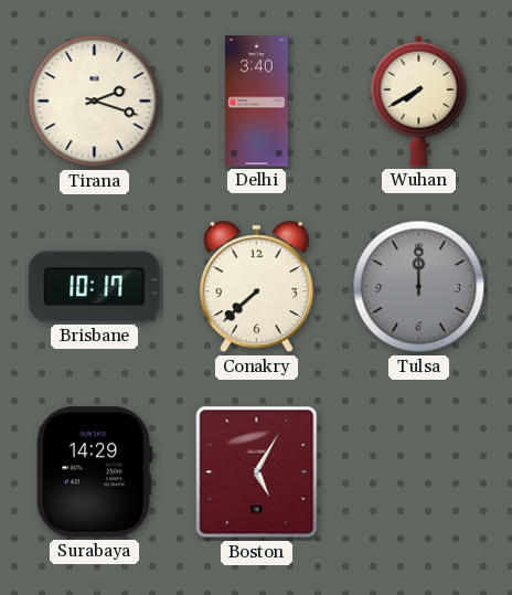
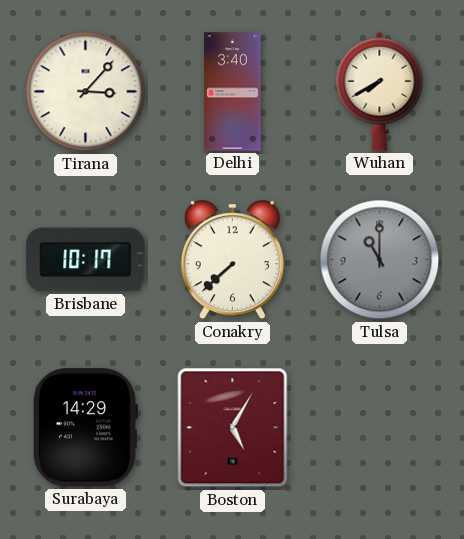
Tirana: 2:18 -> 3:07
Tulsa: 12:00 -> 11:00
